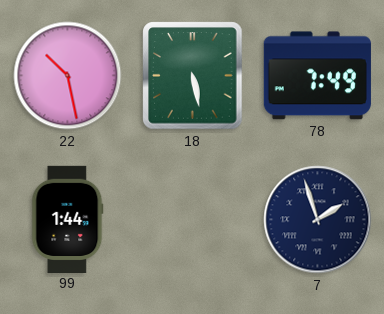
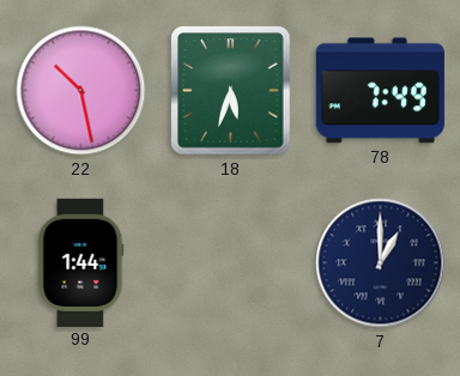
18: 5:28 -> 5:33
7: 1:57 -> 1:00
